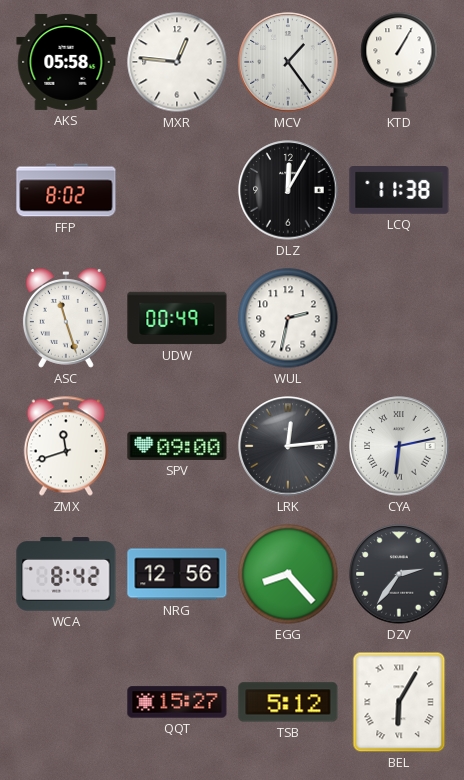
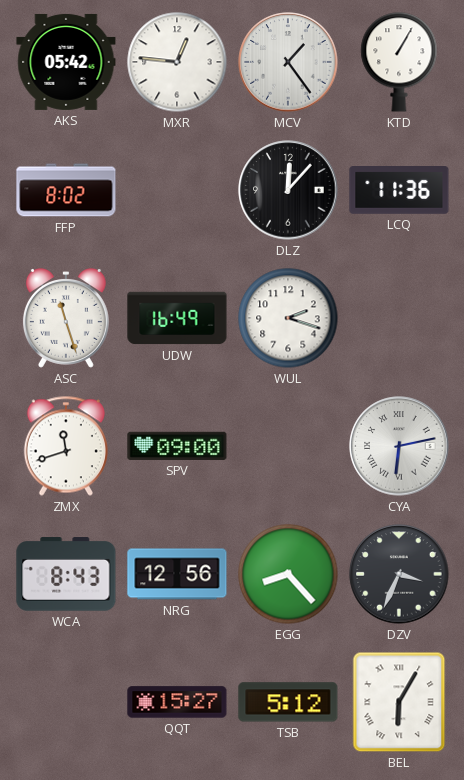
AKS: 05:58 -> 05:42
DLZ: 12:05 -> 12:07
LCQ: 11:38 -> 11:36
UDW: 00:49 -> 16:49
WUL: 2:32 -> 2:18
LRK: 12:14 -> none
WCA: 8:42 -> 8:43
DZV: 2:36 -> 3:34
